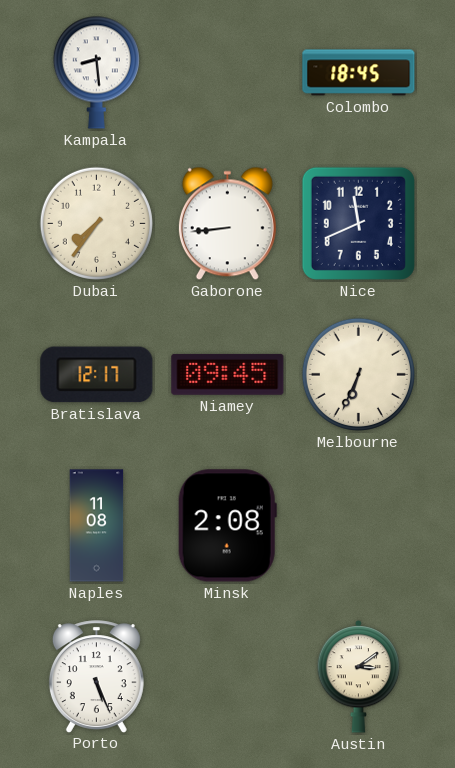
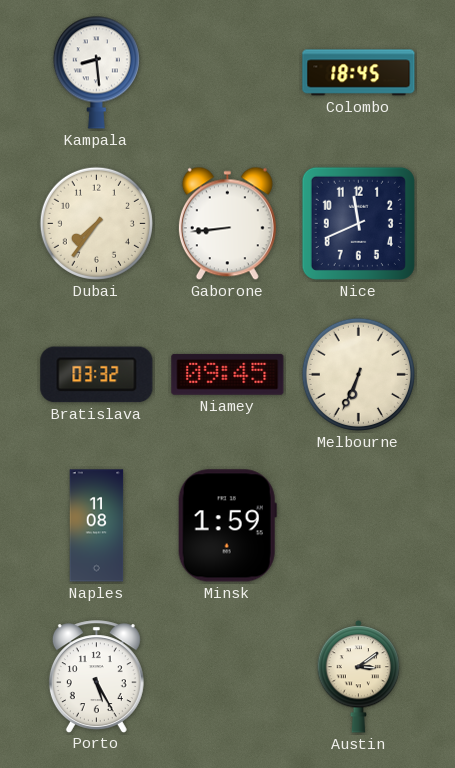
Bratislava: 12:17 -> 03:32
Minsk: 2:08 -> 1:59
Porto: 5:26 -> 5:25
